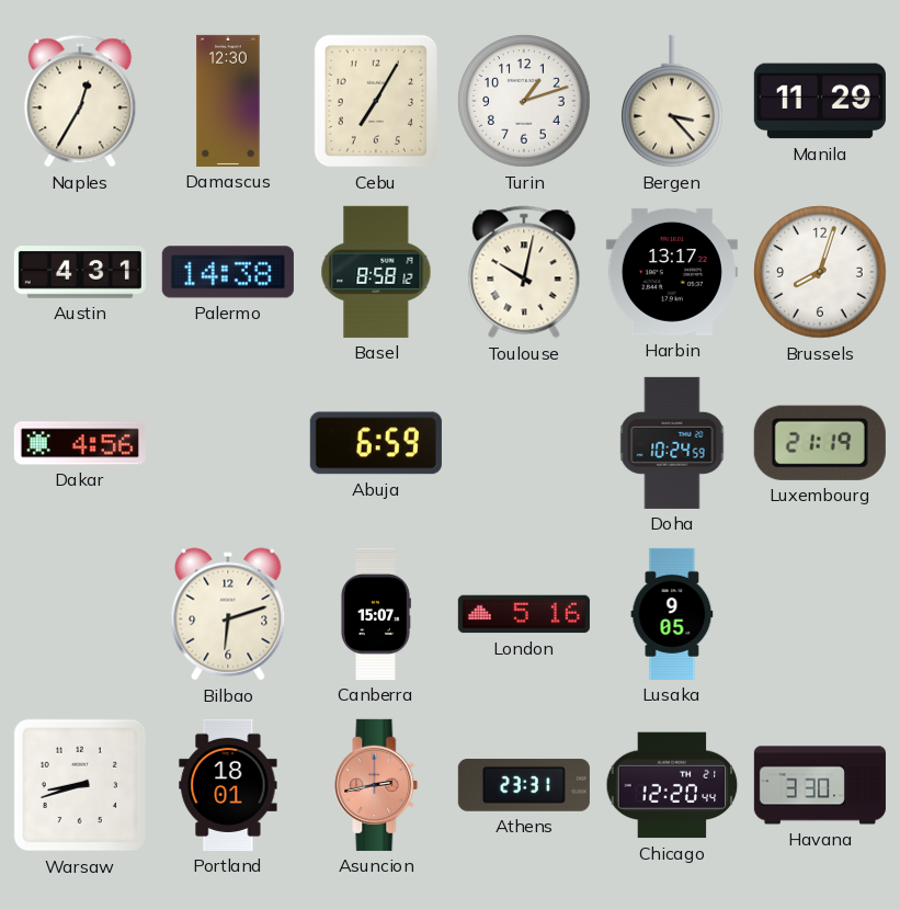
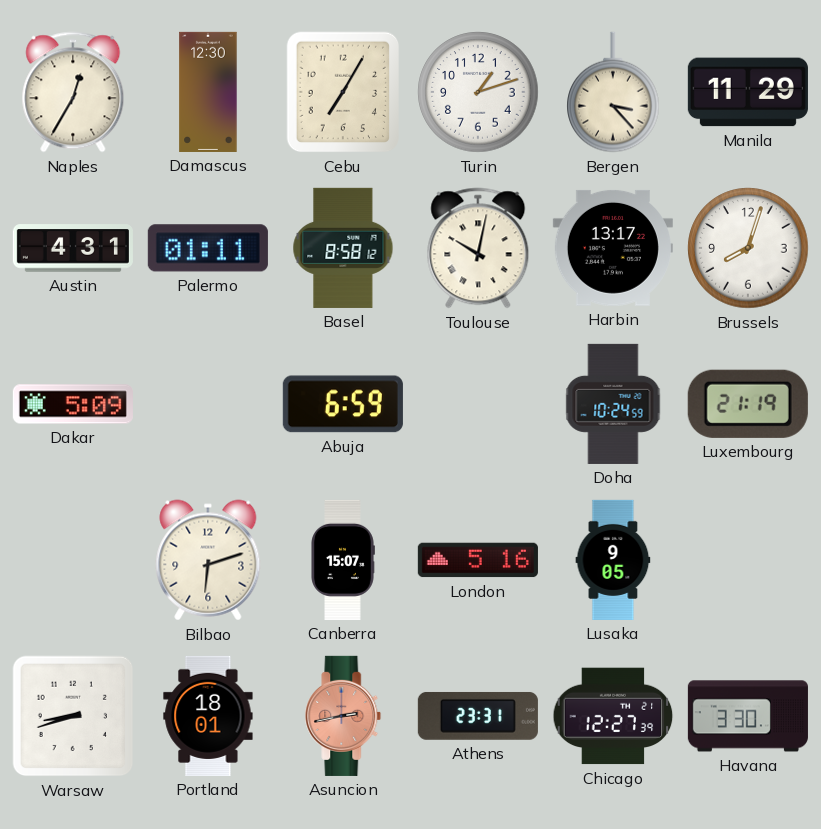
Palermo: 14:38 -> 01:11
Dakar: 4:56 -> 5:09
Chicago: 12:20 -> 12:27
